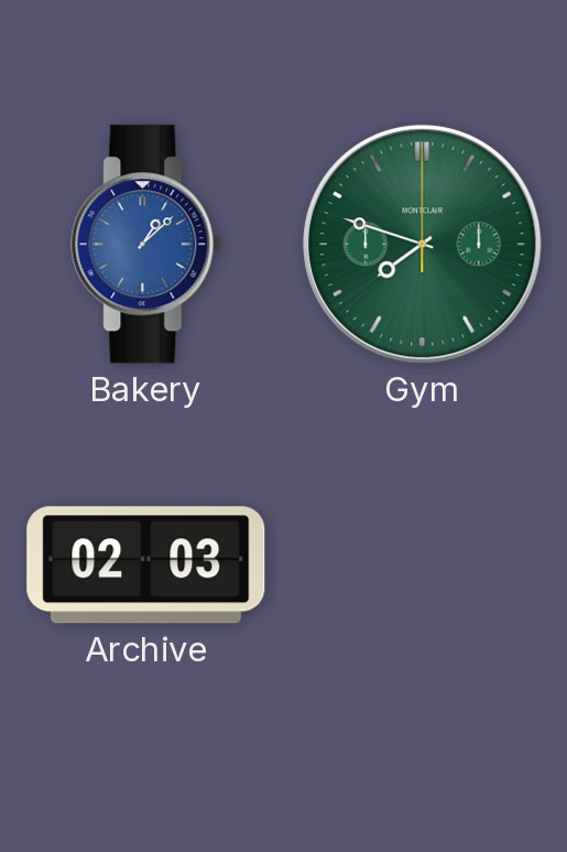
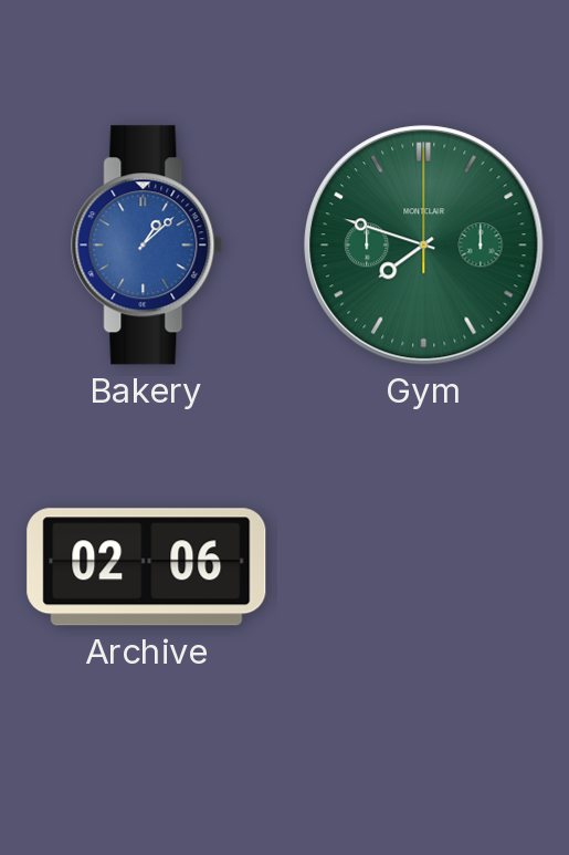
Archive: 02:03 -> 02:06
